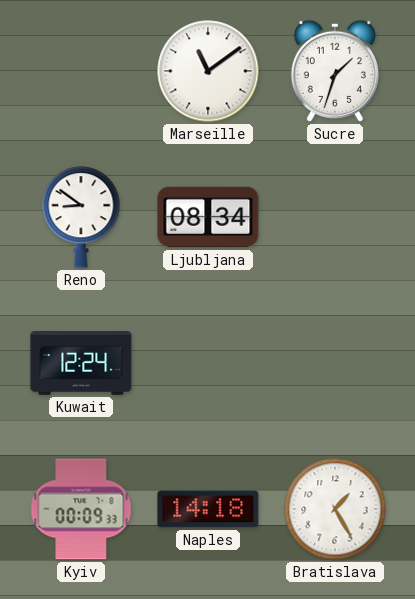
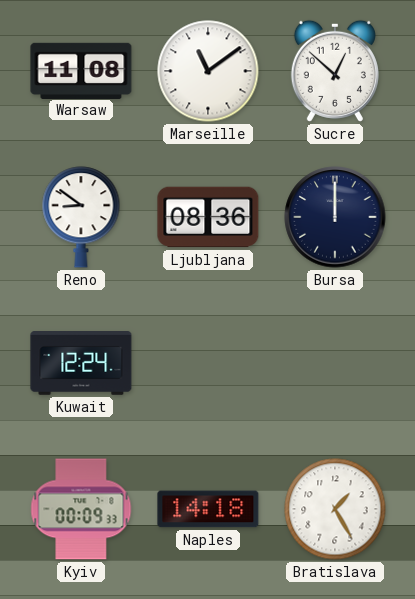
Warsaw: none -> 11:08
Sucre: 1:33 -> 12:52
Ljubljana: 08:34 -> 08:36
Bursa: none -> 12:00
